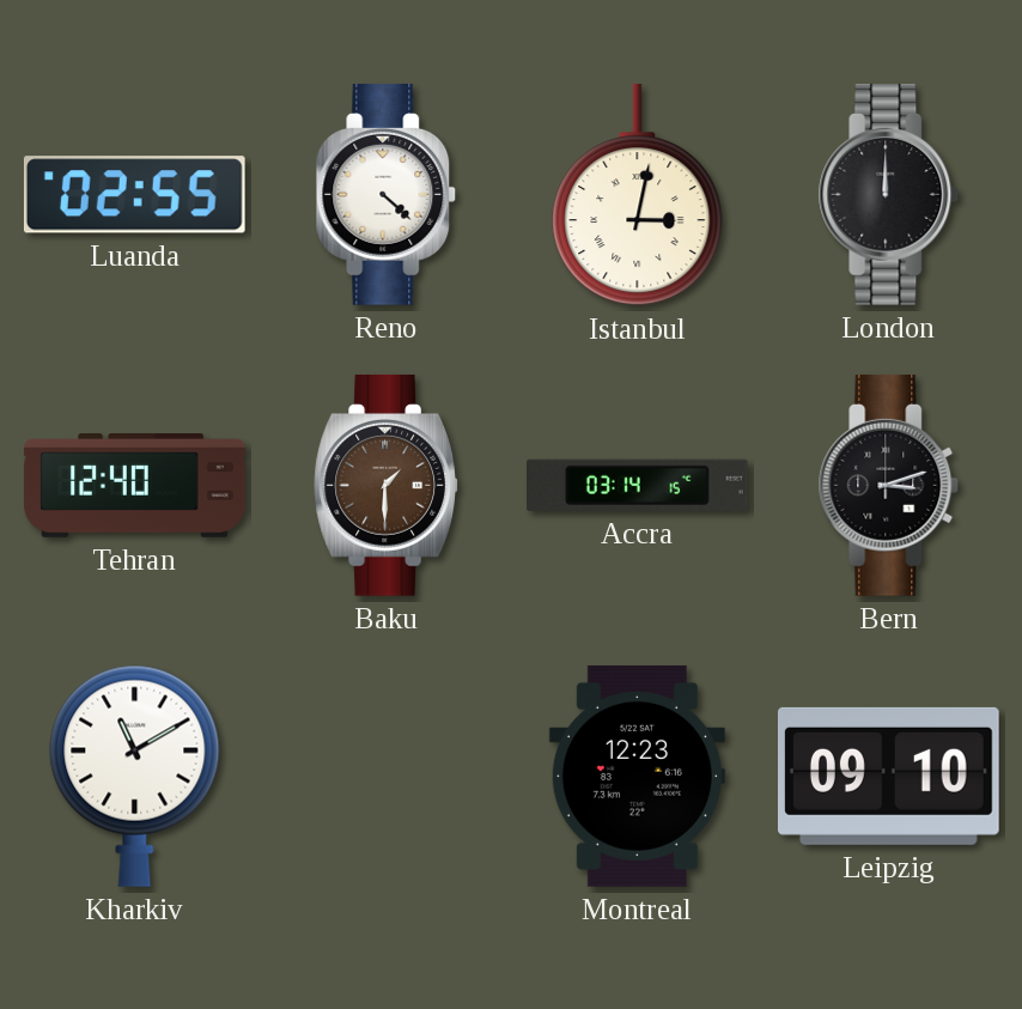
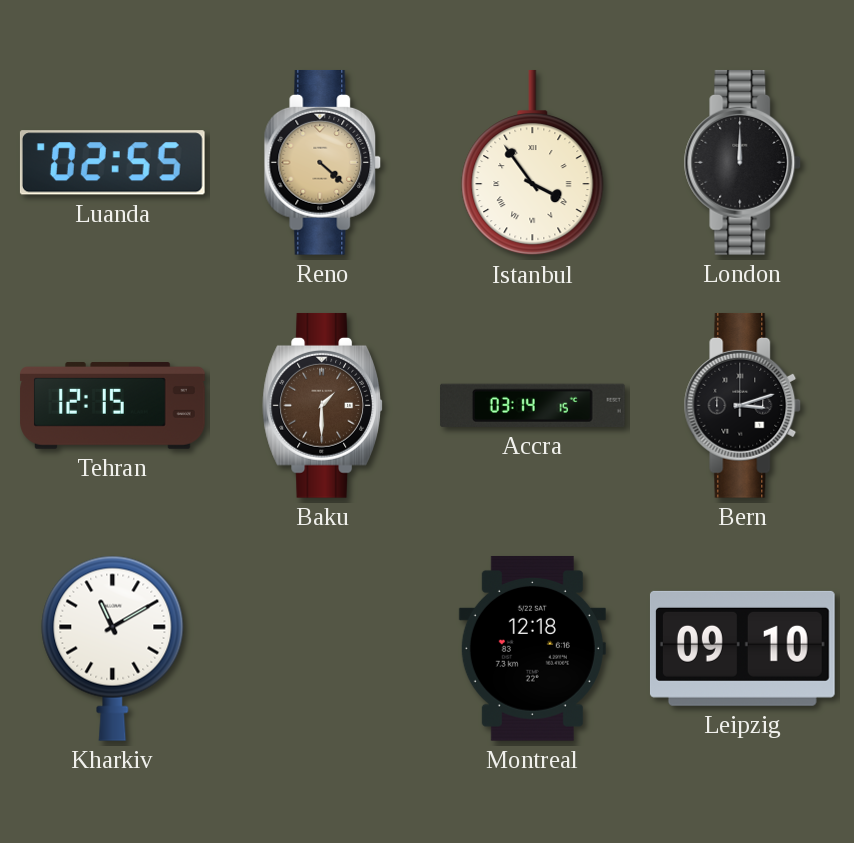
Reno dial: white -> champagne
Istanbul: 3:02 -> 3:54
Tehran: 12:40 -> 12:15
Montreal: 12:23 -> 12:18
